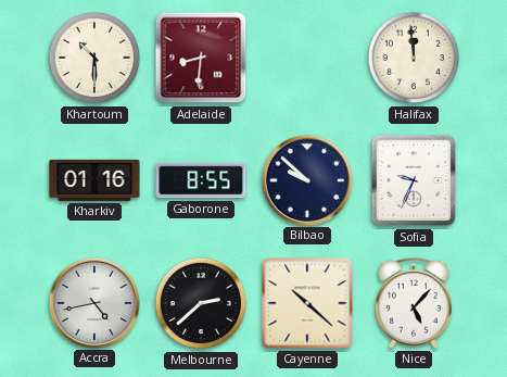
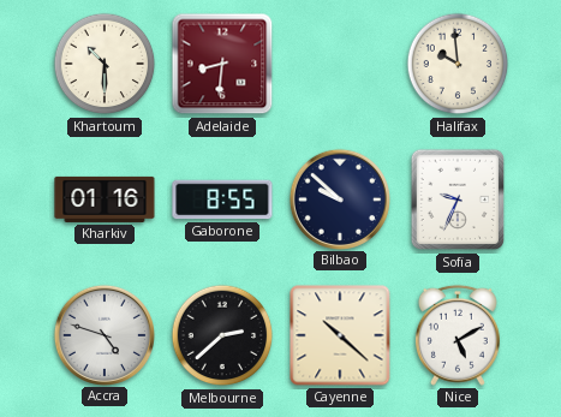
Halifax: 11:59 -> 9:59
Accra: 4:43 -> 4:48
Nice: 5:07 -> 5:10
